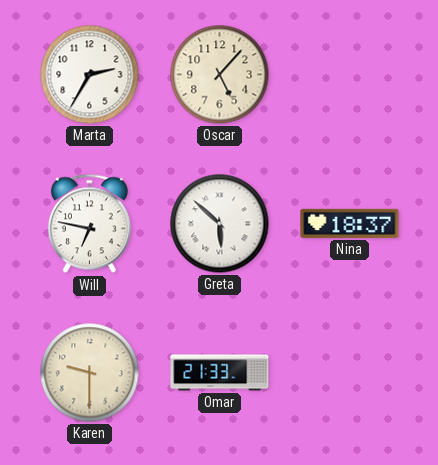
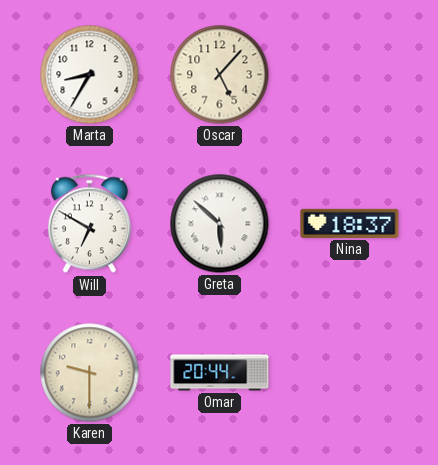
Marta: 2:35 -> 8:35
Will: 6:47 -> 6:50
Omar: 21:33 -> 20:44
